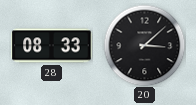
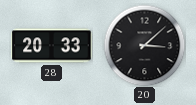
28: 08:33 -> 20:33
